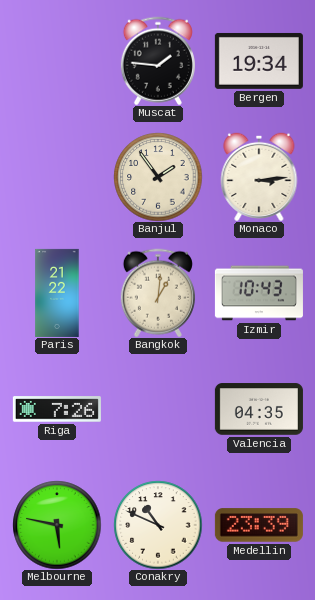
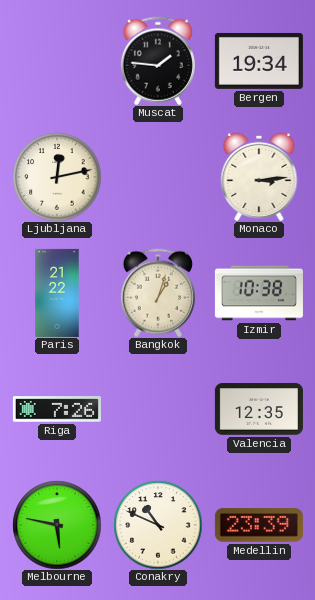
Ljubljana: none -> 12:13
Banjul: 1:54 -> none
Bangkok: 1:01 -> 1:03
Izmir: 10:43 -> 10:38
Valencia: 04:35 -> 12:35
